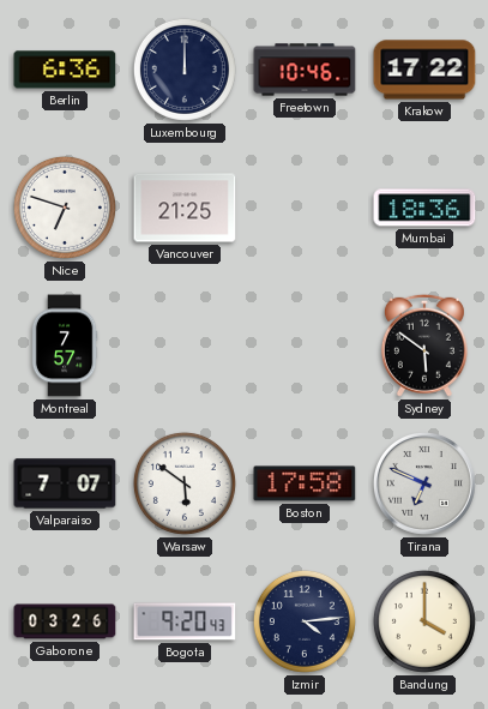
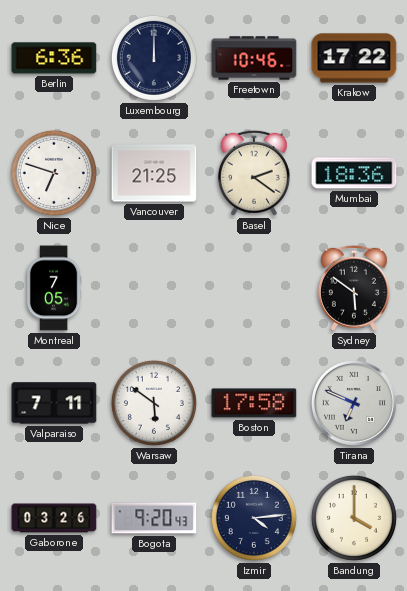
Basel: none -> 2:21
Montreal: 7:57 -> 7:05
Valparaiso: 7:07 -> 7:11
